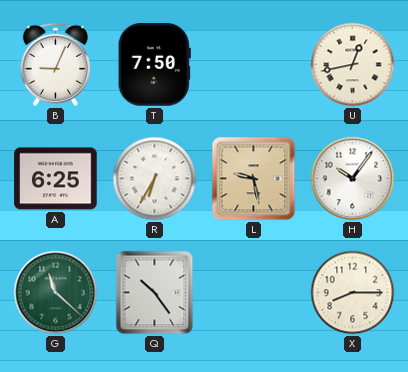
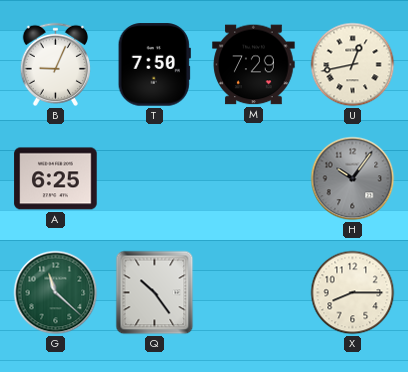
M: none -> 7:29
R: 6:35 -> none
L: 9:28 -> none
H dial: white -> grey
